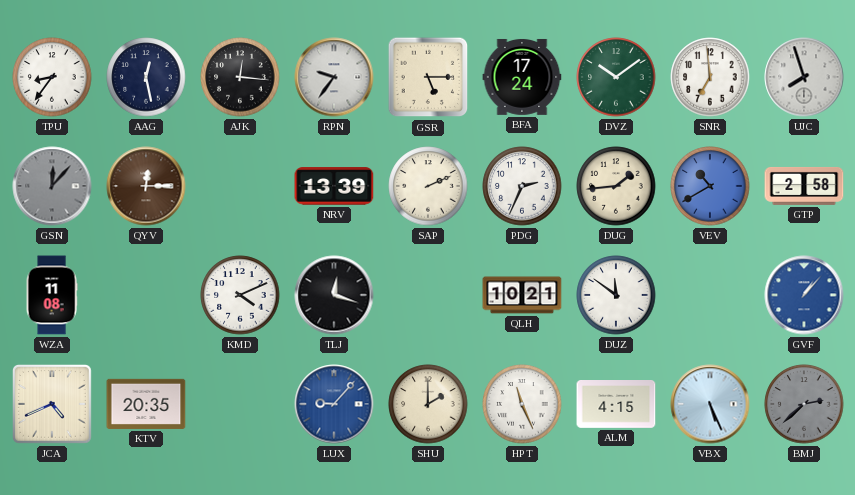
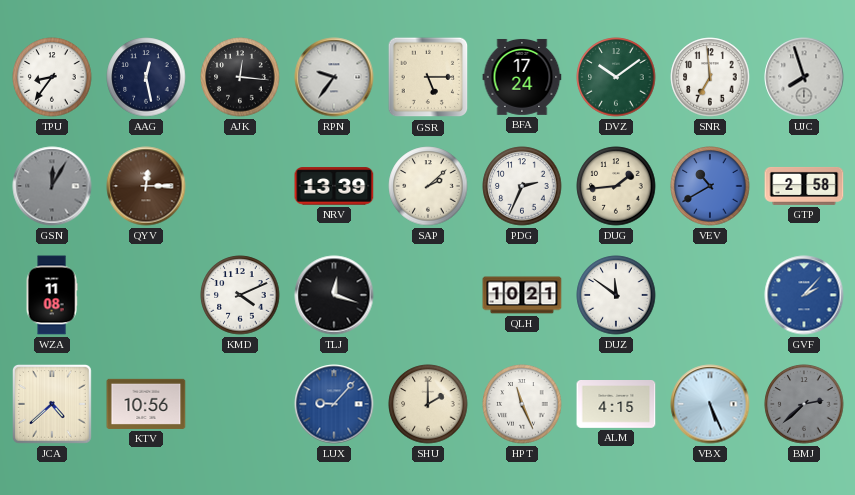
GSN: 12:07 -> 12:05
SAP: 2:11 -> 2:08
GVF: 1:07 -> 2:07
JCA: 4:41 -> 4:38
KTV: 20:35 -> 10:56
